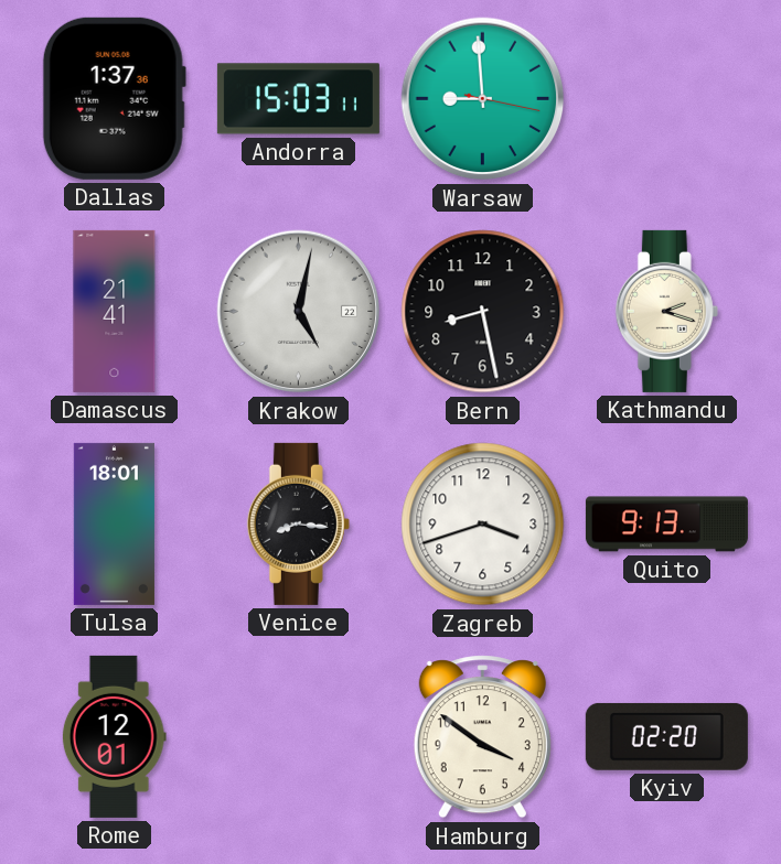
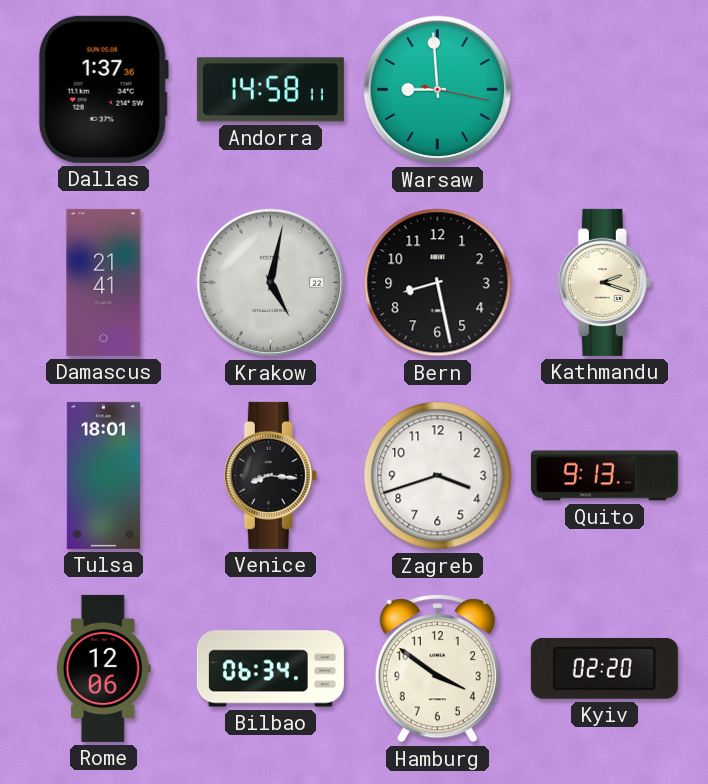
Andorra: 15:03 -> 14:58
Rome: 12:01 -> 12:06
Bilbao: none -> 06:34
